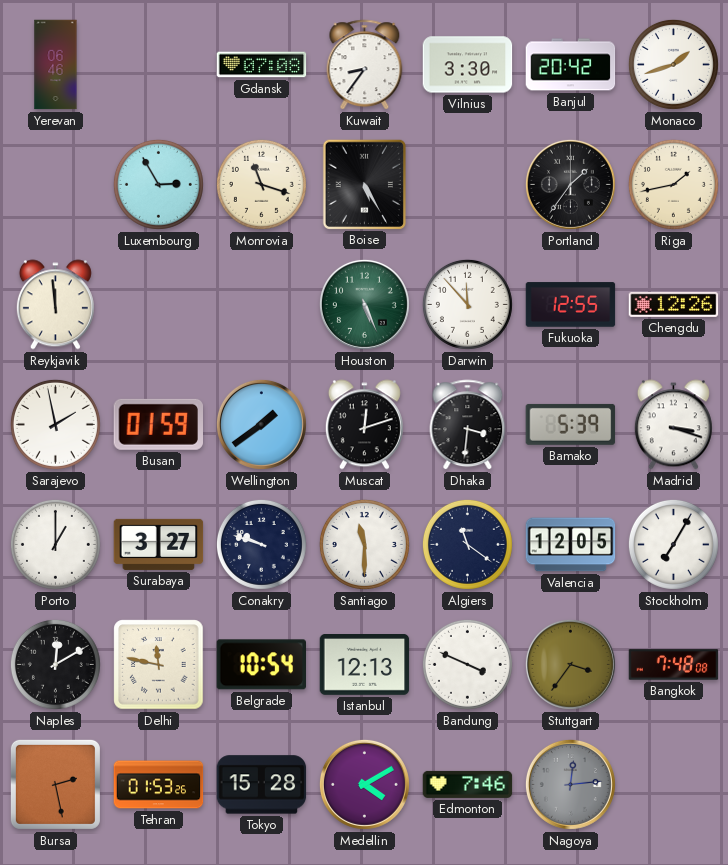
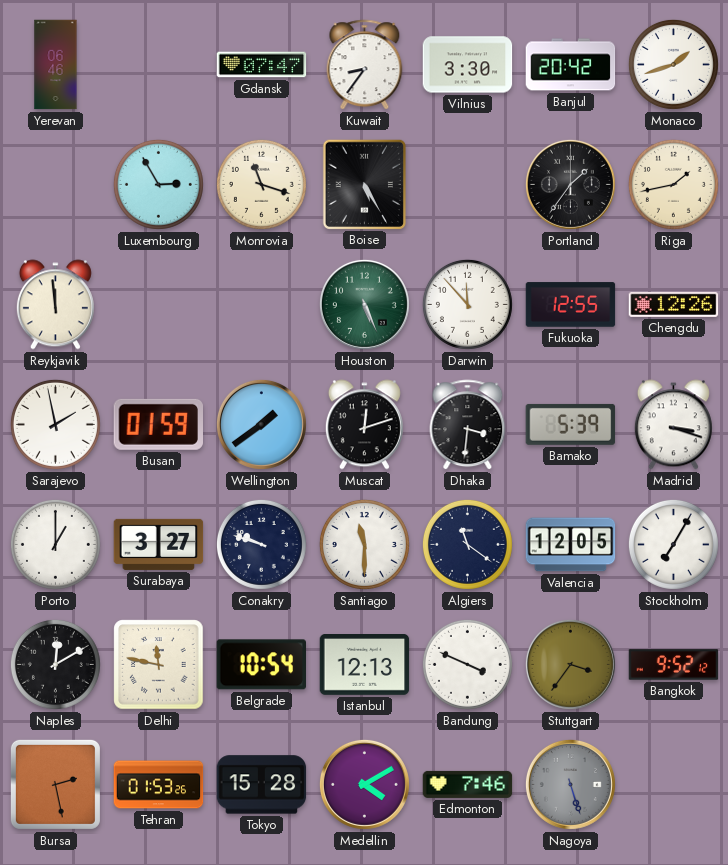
Gdansk: 07:08 -> 07:47
Bangkok: 7:48 -> 9:52
Nagoya: 12:14 -> 5:27
